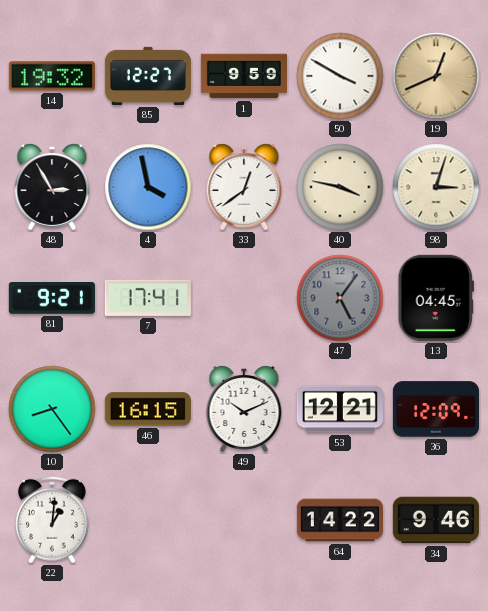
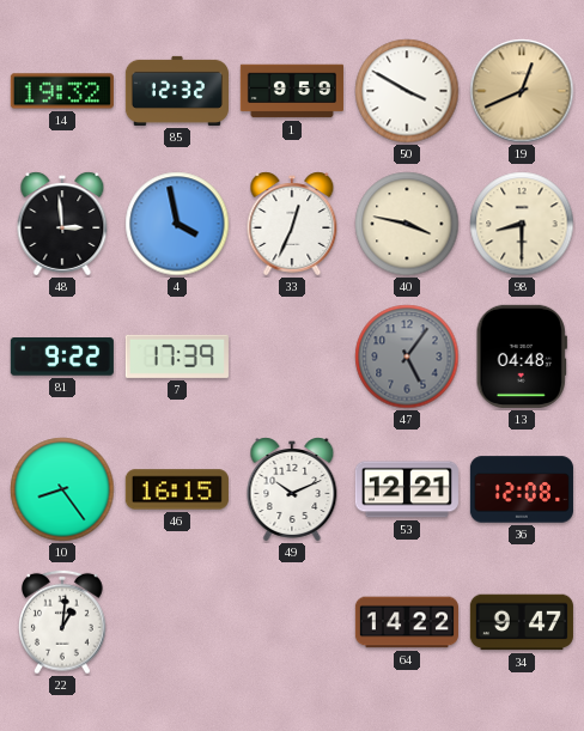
85: 12:27 -> 12:32
48: 2:55 -> 2:59
33: 12:39 -> 12:34
98: 3:03 -> 8:30
81: 9:21 -> 9:22
7: 17:41 -> 17:39
13: 04:45 -> 04:48
36: 12:09 -> 12:08
34: 9:46 -> 9:47
